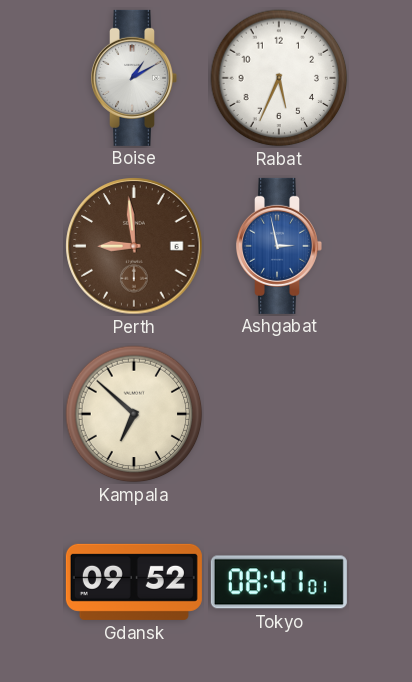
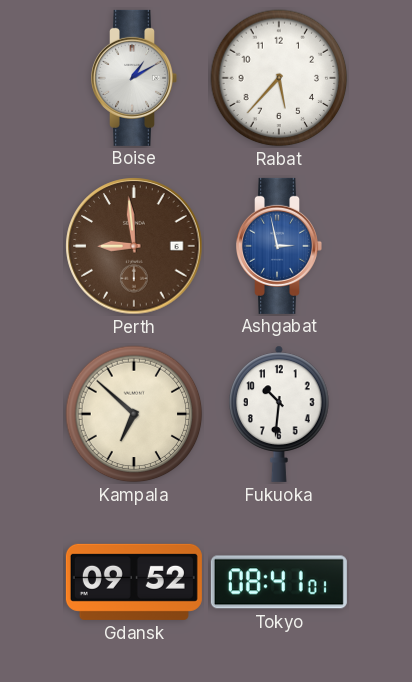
Rabat: 5:34 -> 5:37
Fukuoka: none -> 10:31
